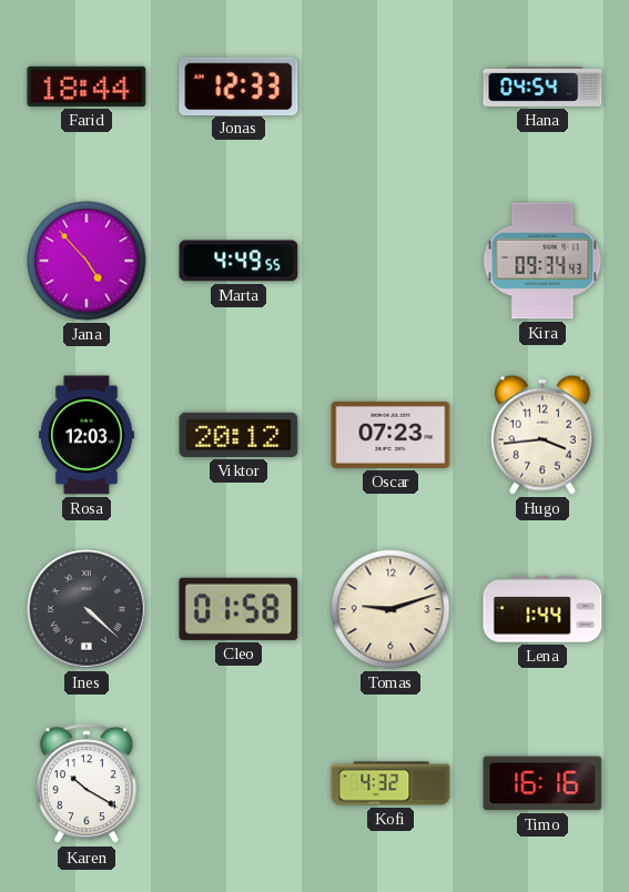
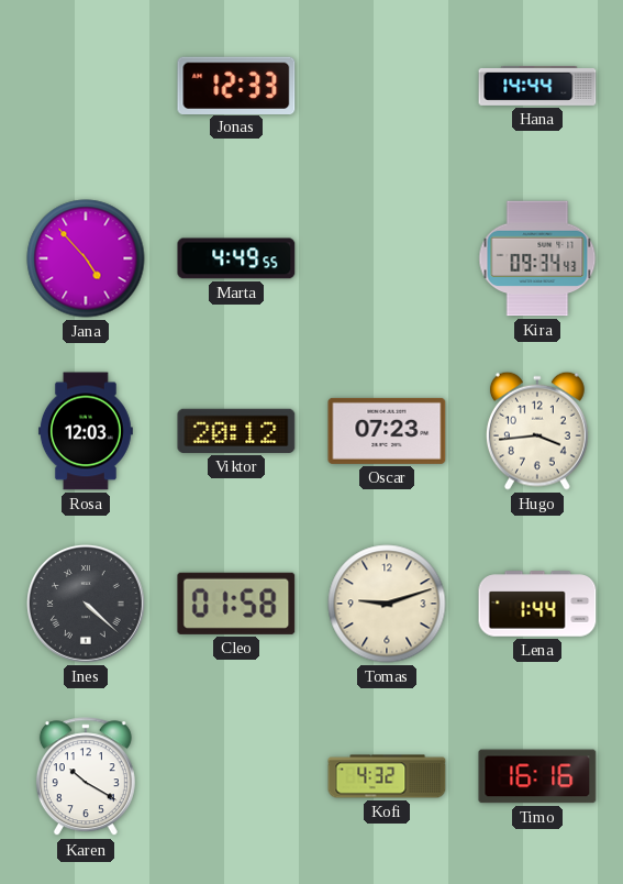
Farid: 18:44 -> none
Hana: 04:54 -> 14:44
